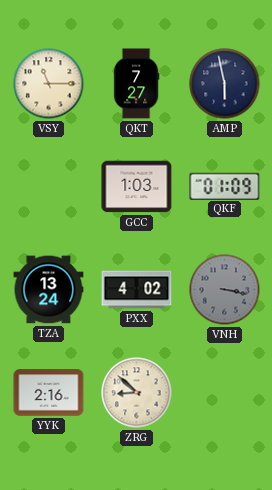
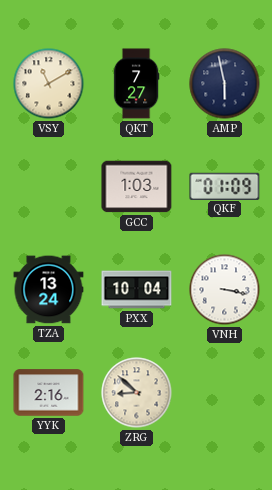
VSY: 11:15 -> 11:10
PXX: 4:02 -> 10:04
VNH dial: grey -> white
